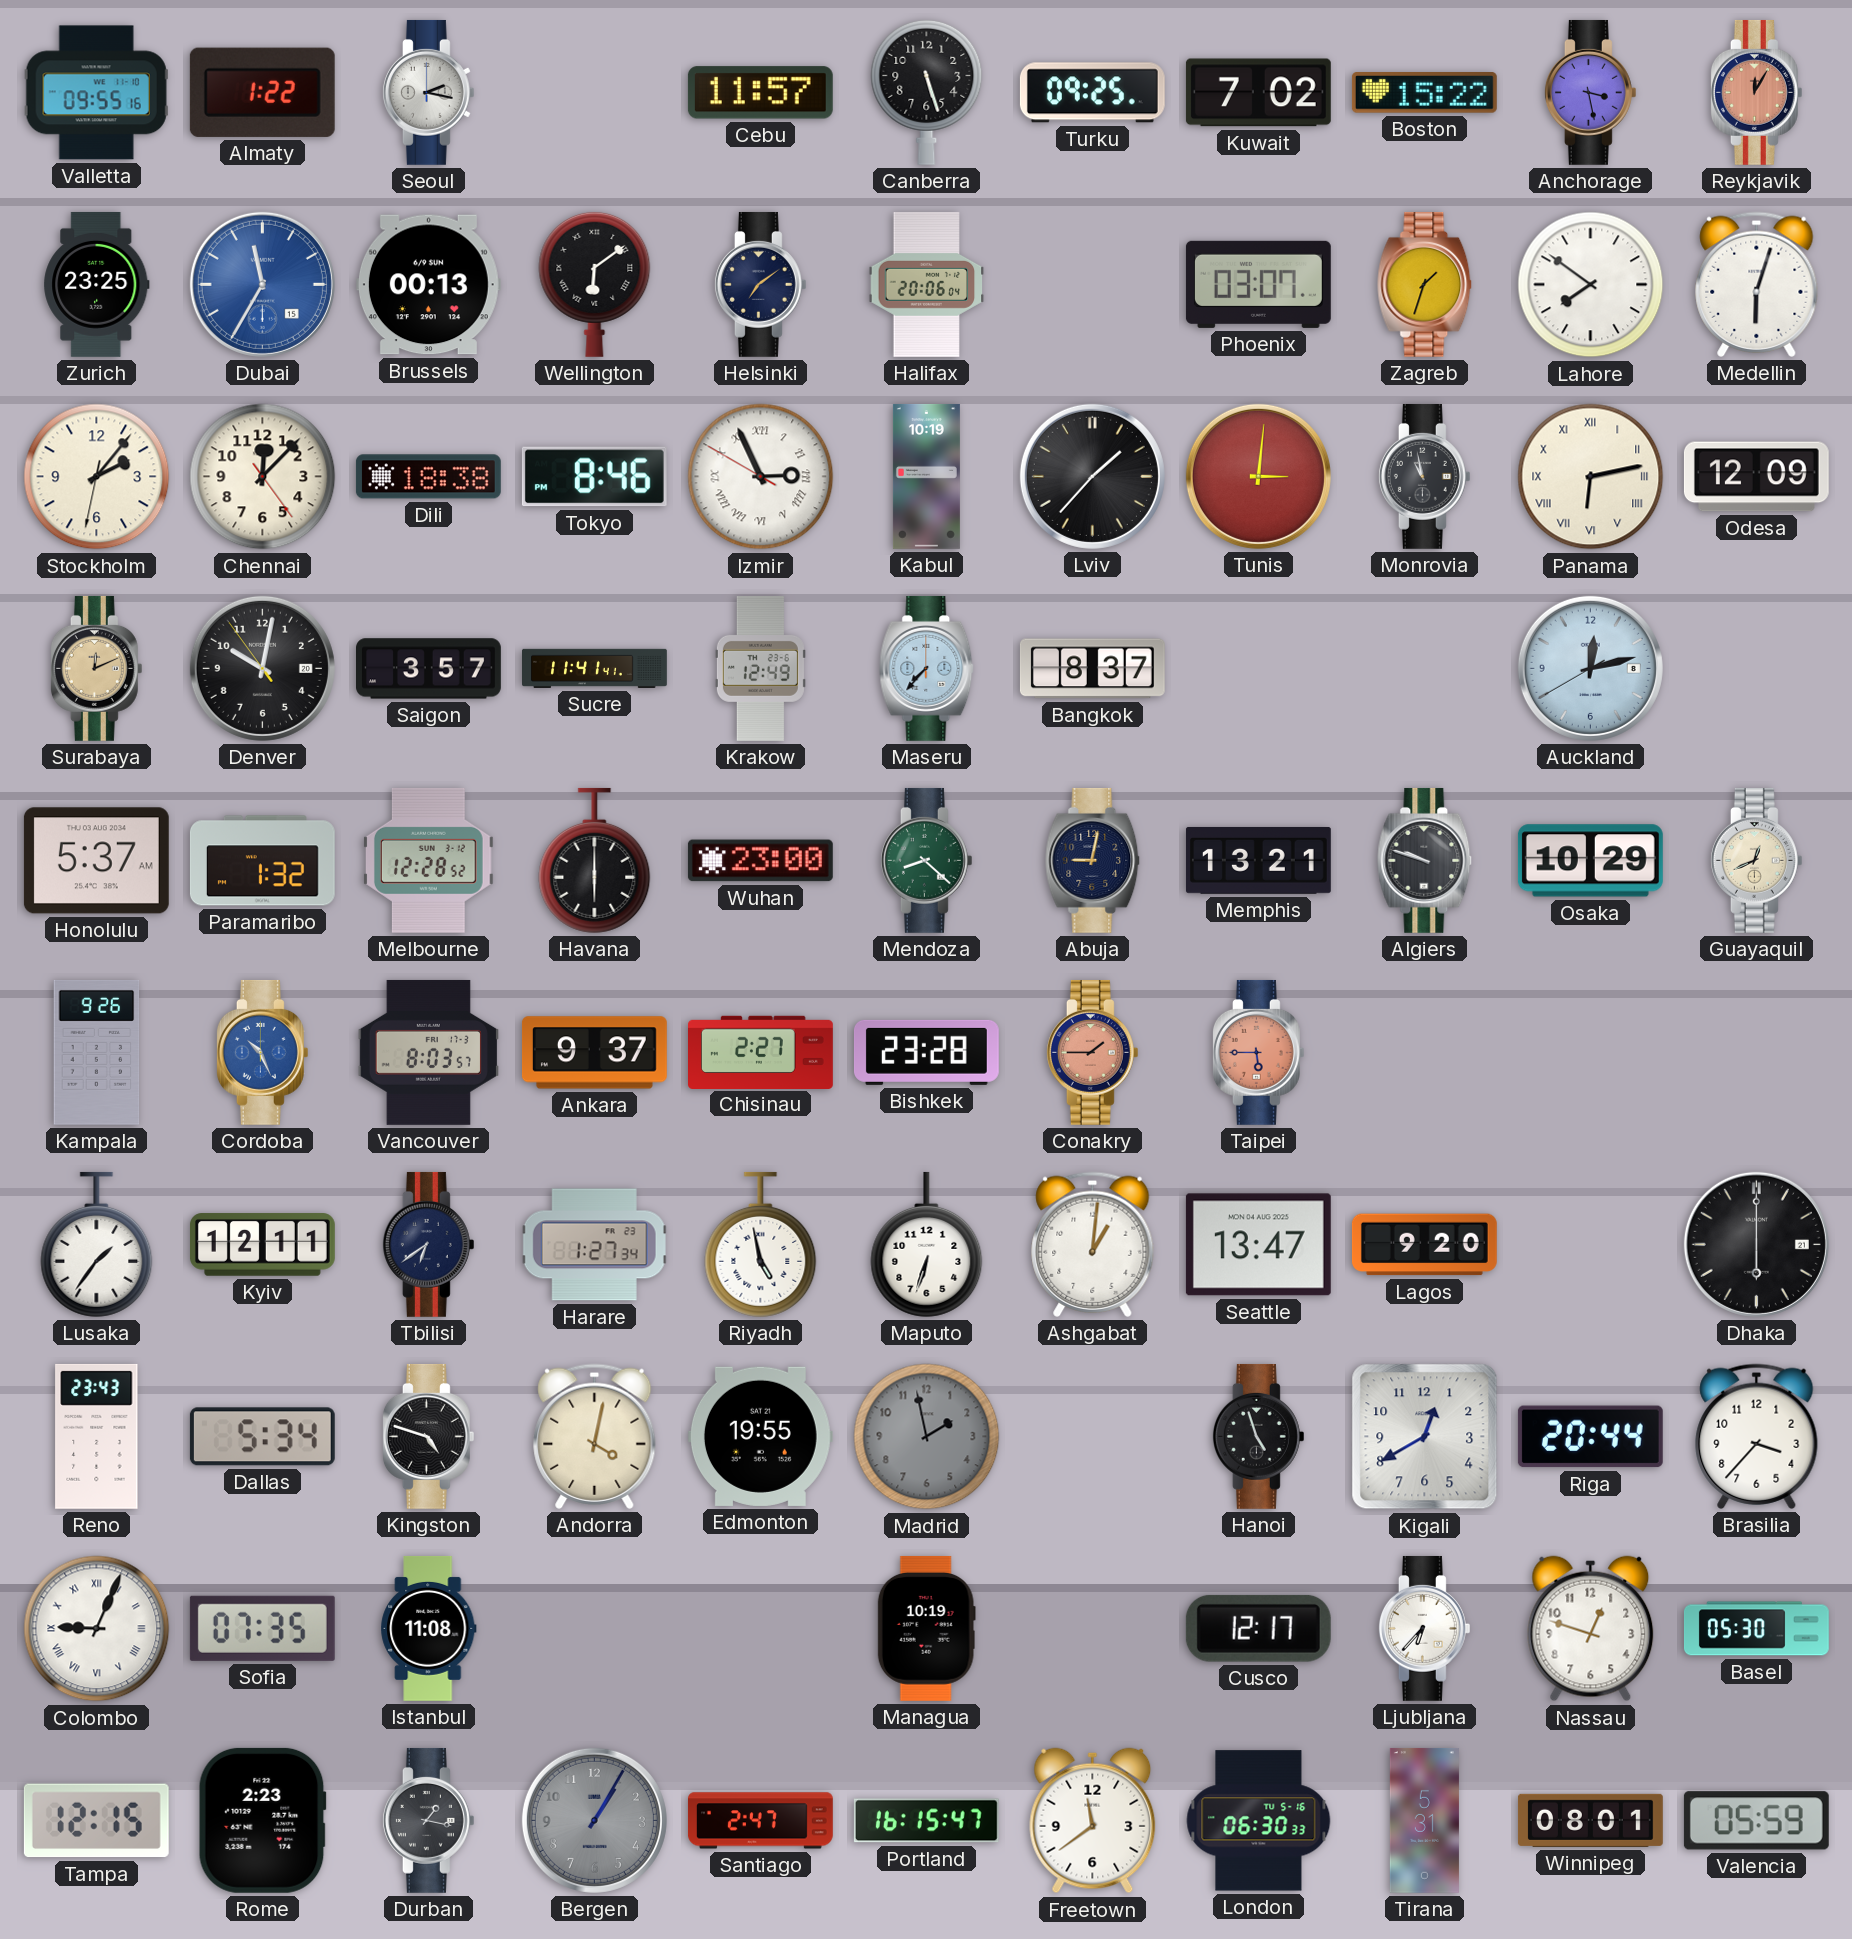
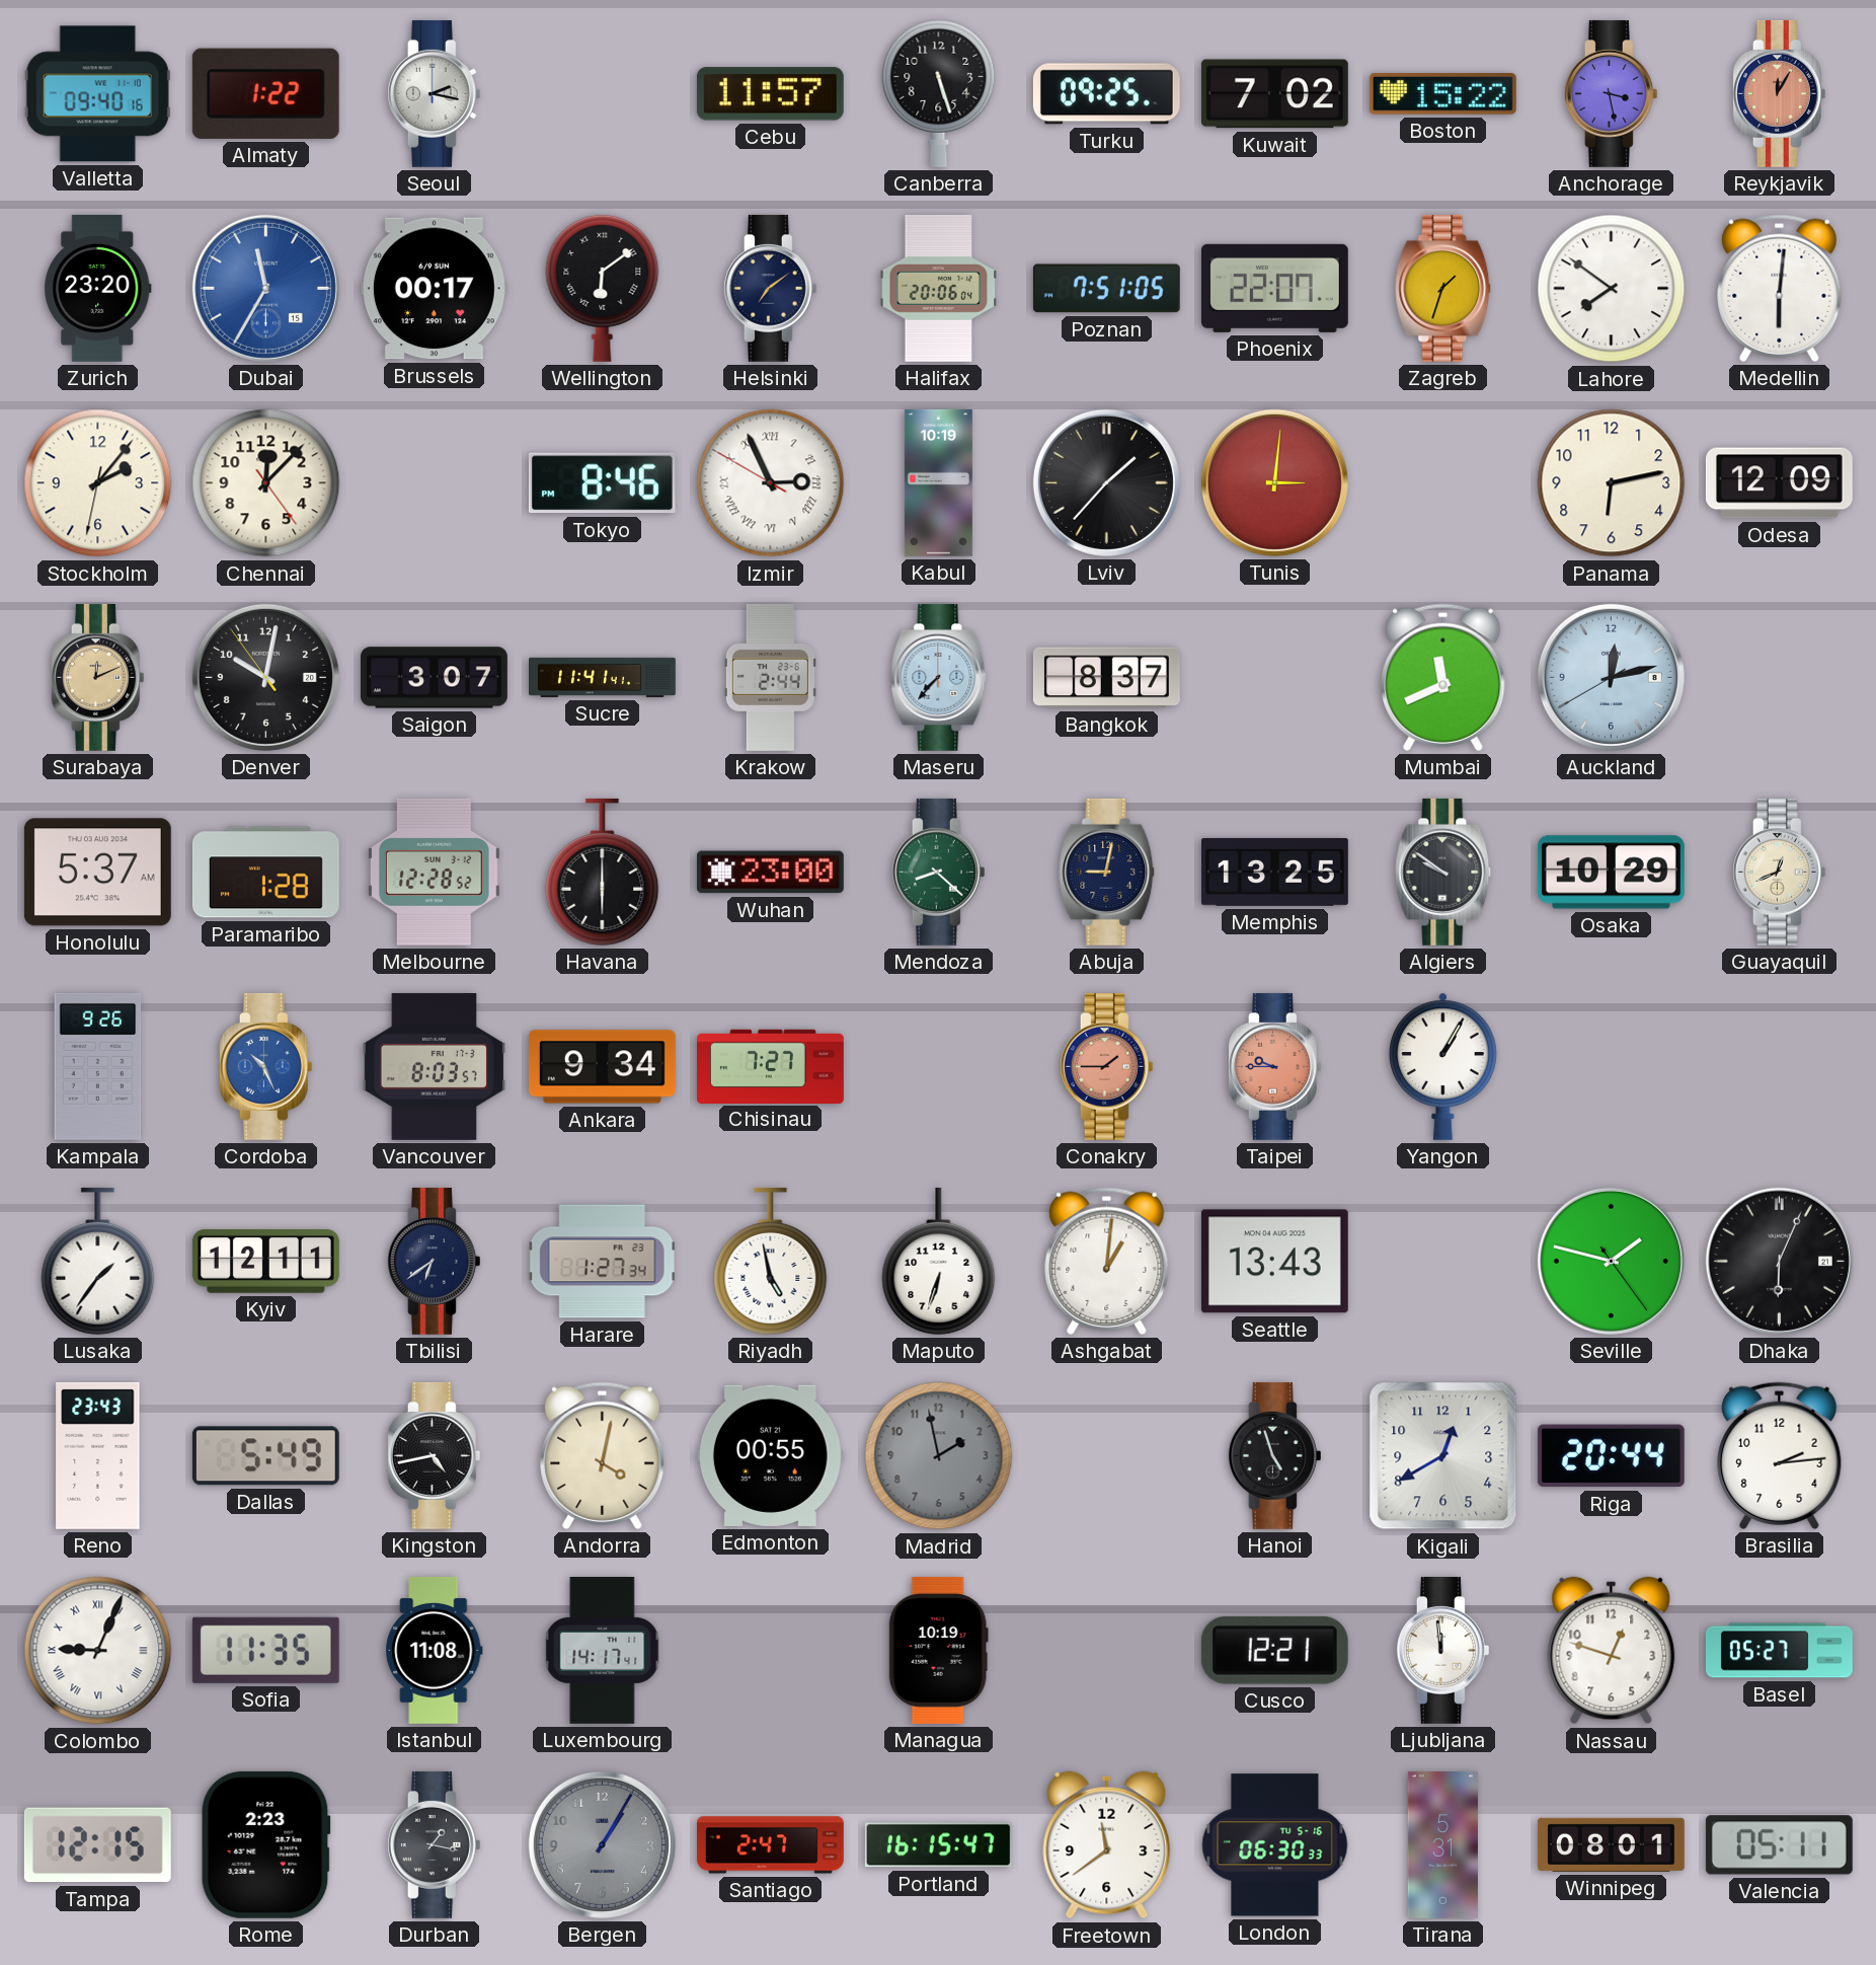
Valletta: 09:55 -> 09:40
Zurich: 23:25 -> 23:20
Brussels: 00:13 -> 00:17
Poznan: none -> 7:51
Phoenix: 03:07 -> 22:07
Medellin: 6:03 -> 6:01
Dili: 18:38 -> none
Monrovia: 10:58 -> none
Panama numerals: Roman -> Arabic
Saigon: 3:57 -> 3:07
Krakow: 12:49 -> 2:44
Mumbai: none -> 11:41
Paramaribo: 1:32 -> 1:28
Memphis: 13:21 -> 13:25
Algiers: 9:48 -> 9:51
Ankara: 9:37 -> 9:34
Chisinau: 2:27 -> 7:27
Bishkek: 23:28 -> none
Taipei: 5:45 -> 9:45
Yangon: none -> 1:05
Seattle: 13:47 -> 13:43
Lagos: 9:20 -> none
Seville: none -> 1:47
Dhaka: 6:00 -> 6:04
Dallas: 5:34 -> 5:49
Kingston: 4:48 -> 4:43
Edmonton: 19:55 -> 00:55
Brasilia: 3:37 -> 2:14
Sofia: 07:35 -> 11:35
Luxembourg: none -> 14:17
Cusco: 12:17 -> 12:21
Ljubljana: 6:37 -> 11:59
Basel: 05:30 -> 05:27
Valencia: 05:59 -> 05:11
